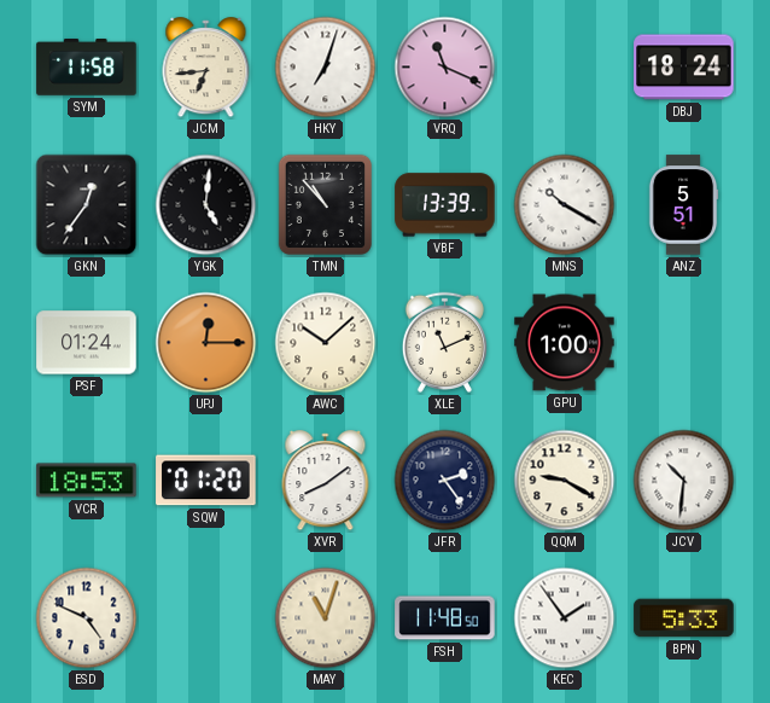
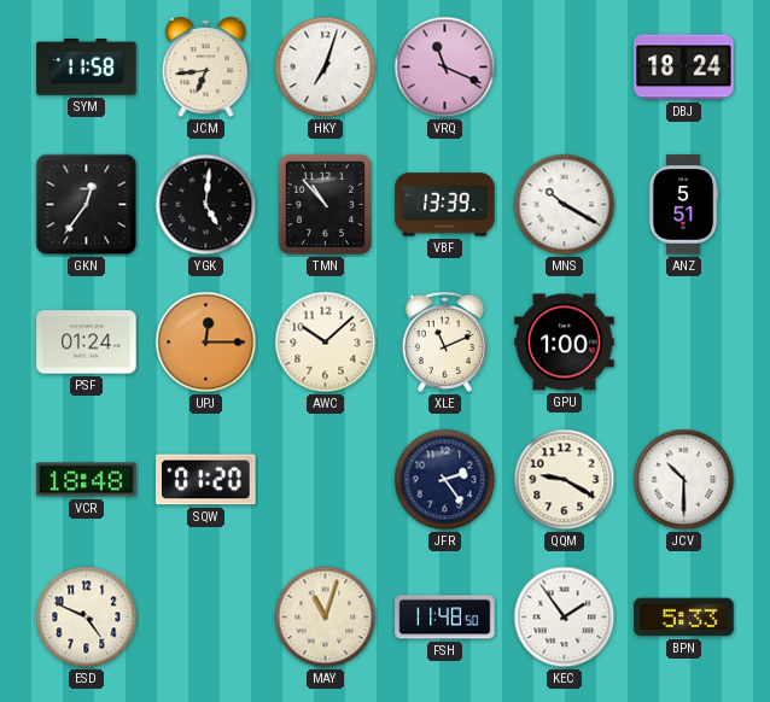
VCR: 18:53 -> 18:48
XVR: 8:09 -> none
JCV: 10:31 -> 10:30
